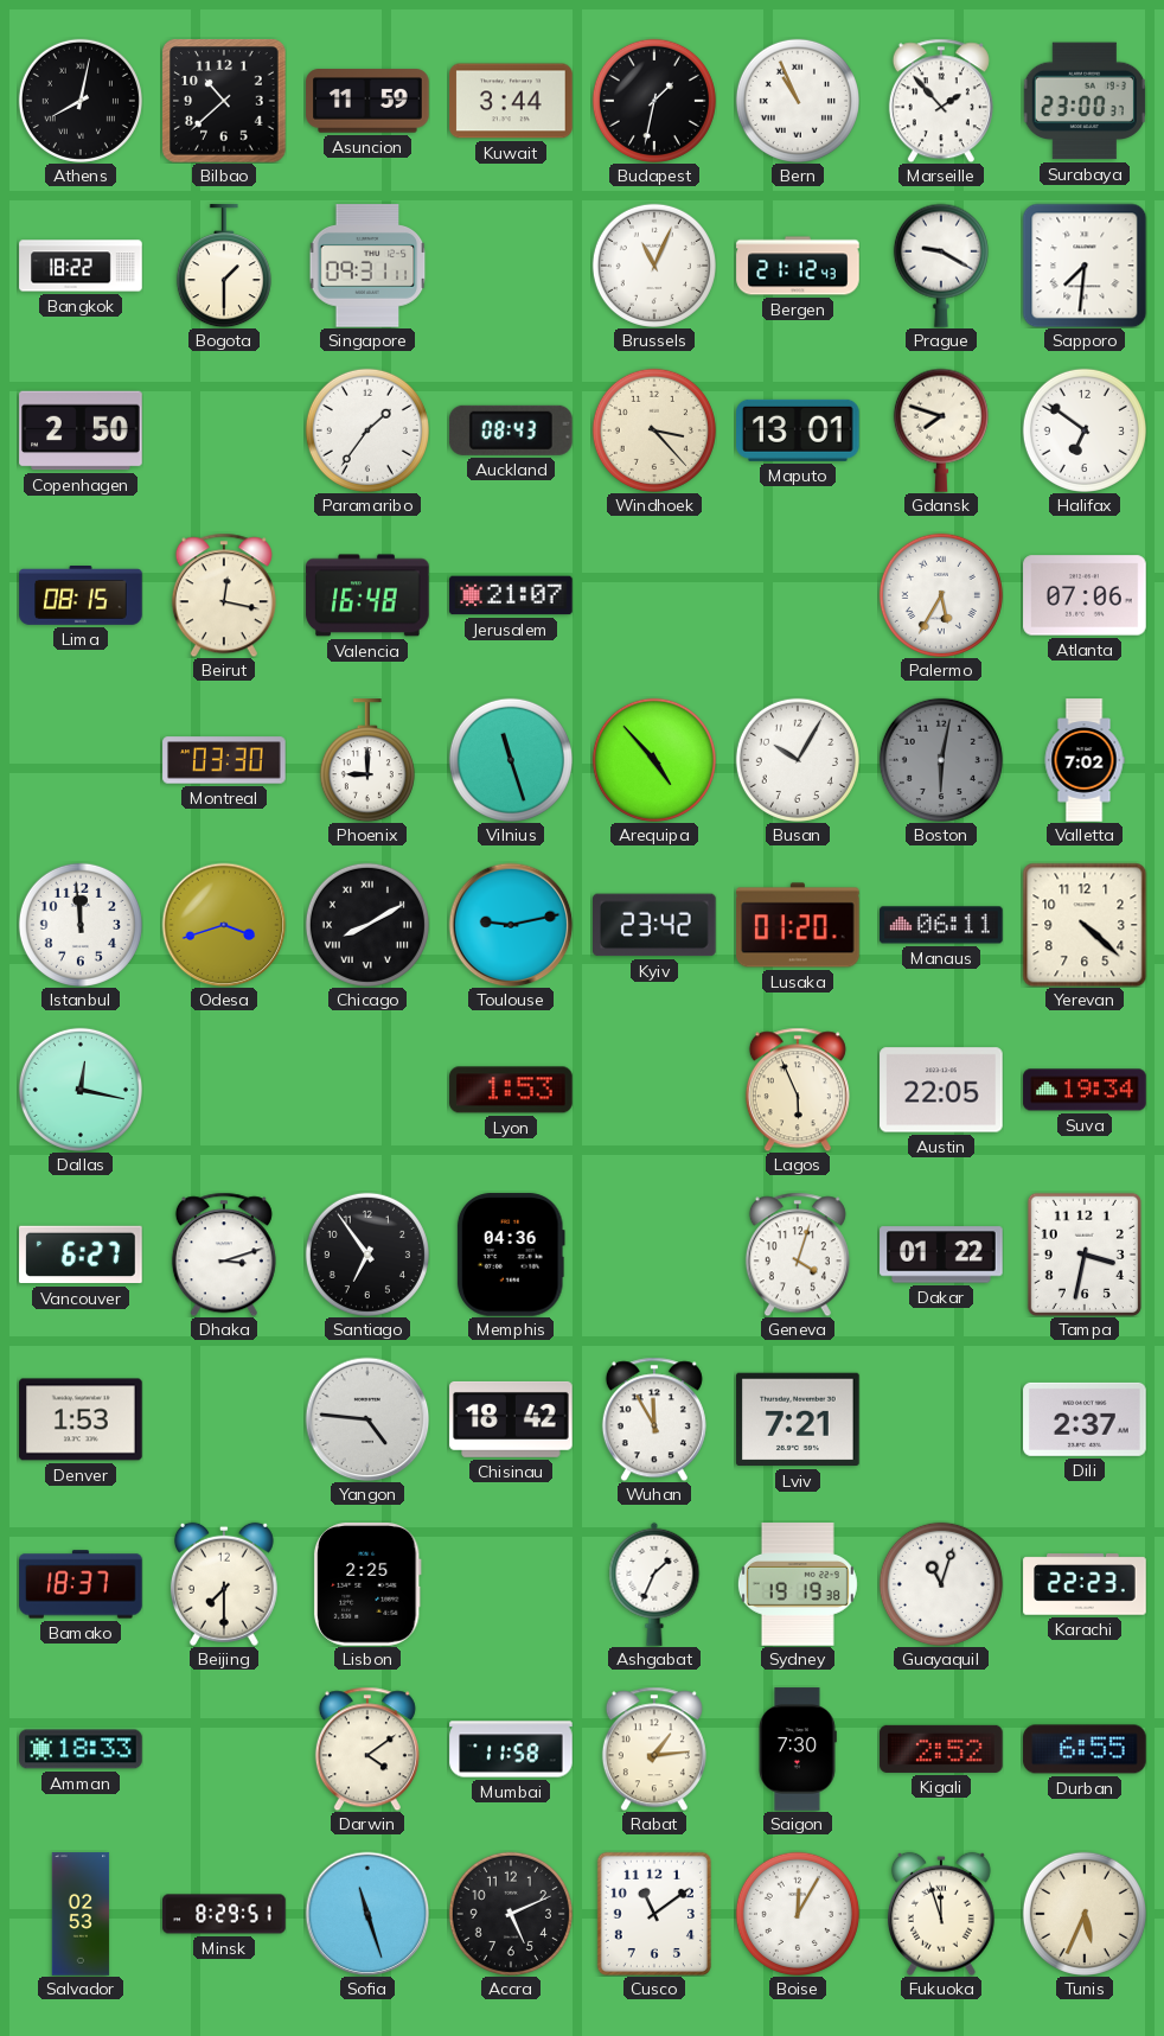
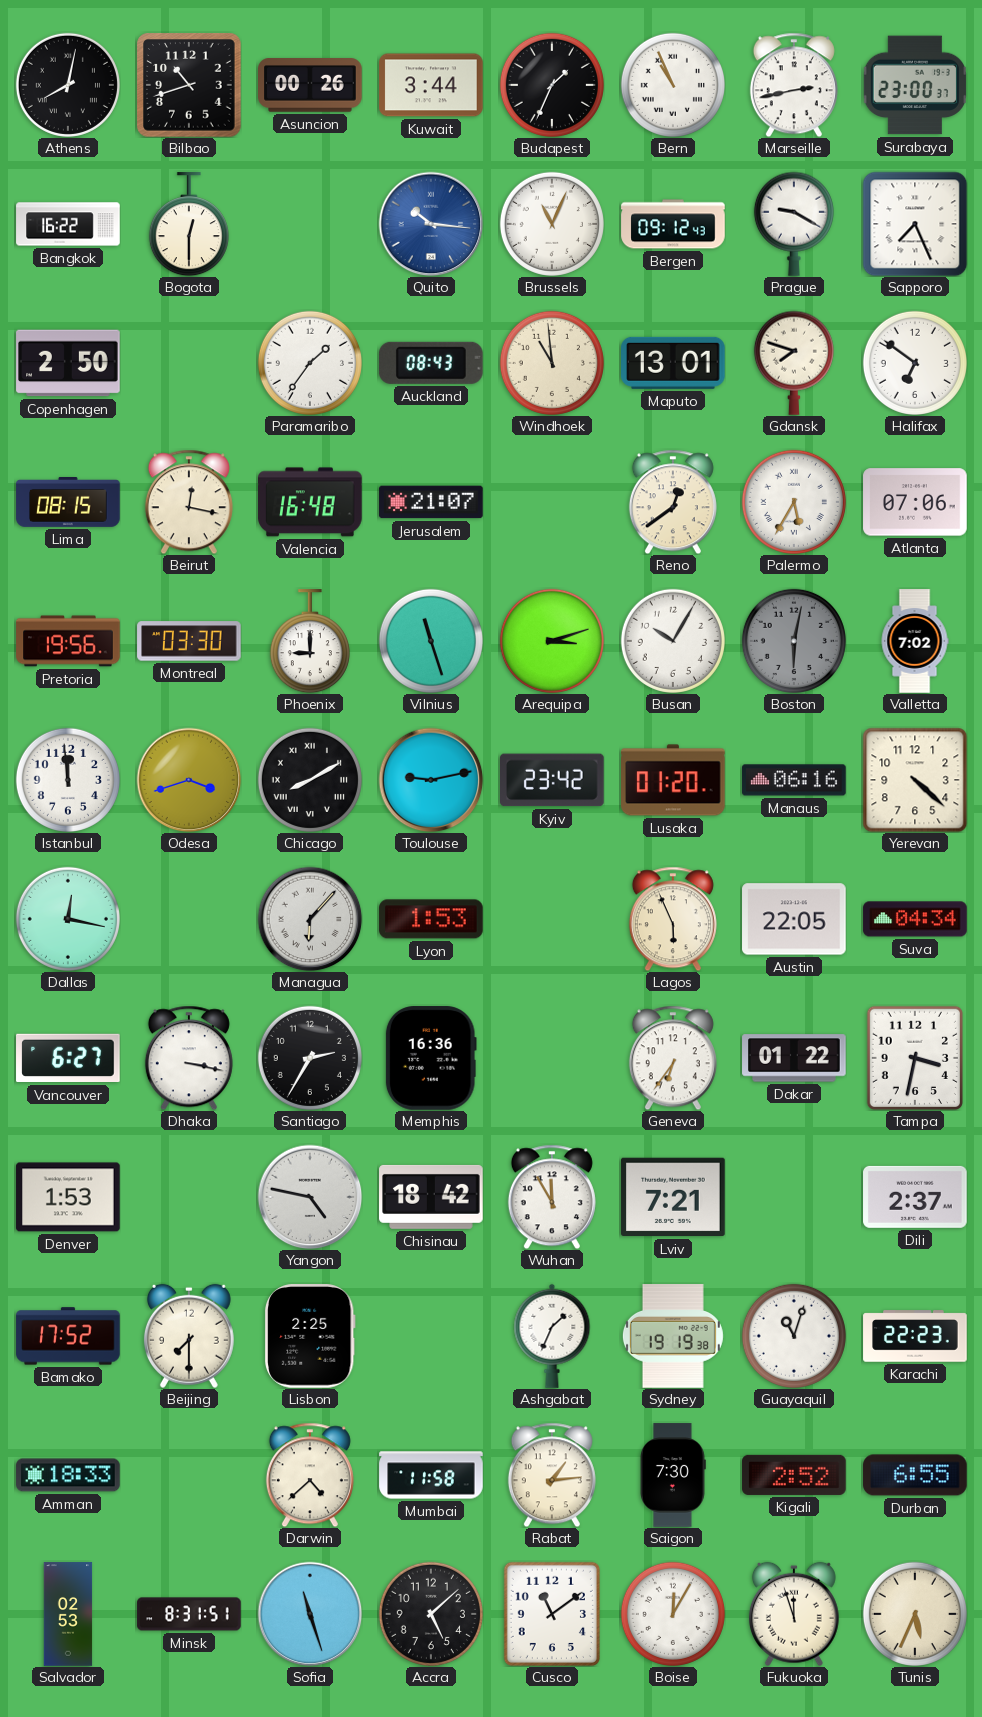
Bilbao: 10:38 -> 10:42
Asuncion: 11:59 -> 00:26
Budapest: 1:32 -> 1:34
Marseille: 1:53 -> 2:43
Bangkok: 18:22 -> 16:22
Bogota: 1:30 -> 12:30
Singapore: 09:31 -> none
Quito: none -> 10:16
Bergen: 21:12 -> 09:12
Sapporo: 7:31 -> 7:26
Windhoek: 3:23 -> 10:59
Reno: none -> 12:39
Pretoria: none -> 19:56
Arequipa: 4:53 -> 3:12
Manaus: 06:11 -> 06:16
Managua: none -> 6:07
Suva: 19:34 -> 04:34
Dhaka: 3:12 -> 3:17
Santiago: 6:54 -> 2:35
Memphis: 04:36 -> 16:36
Geneva: 4:03 -> 6:36
Yangon: 4:46 -> 4:47
Bamako: 18:37 -> 17:52
Darwin: 4:09 -> 4:38
Minsk: 8:29 -> 8:31
Accra: 5:11 -> 5:08
